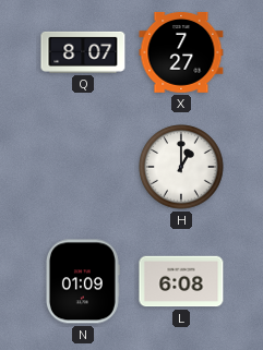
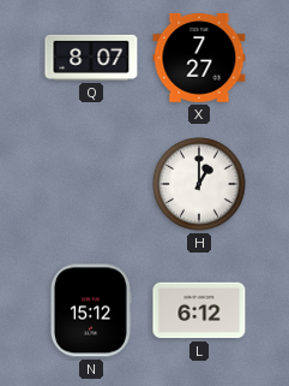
N: 01:09 -> 15:12
L: 6:08 -> 6:12
